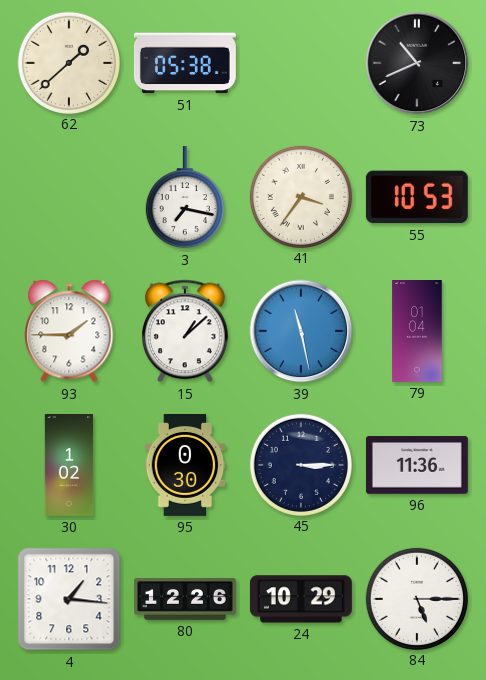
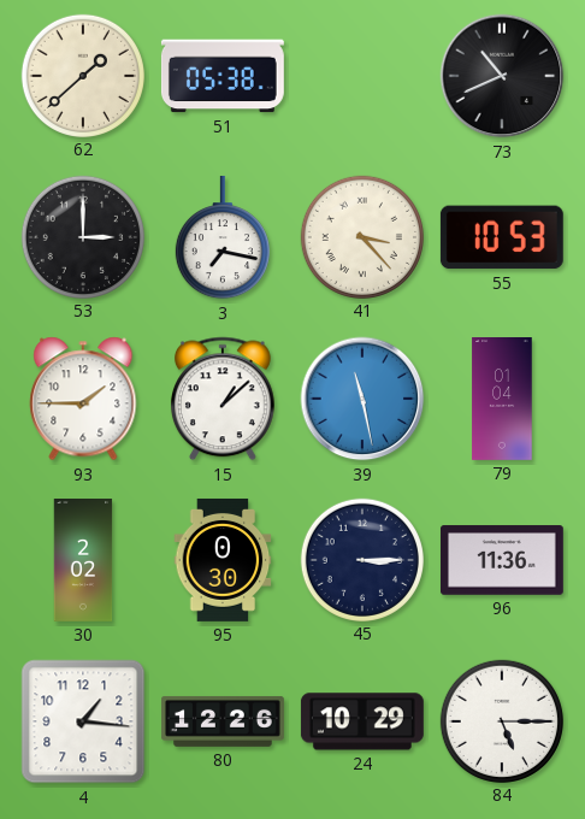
53: none -> 3:00
41: 3:36 -> 3:23
30: 1:02 -> 2:02
